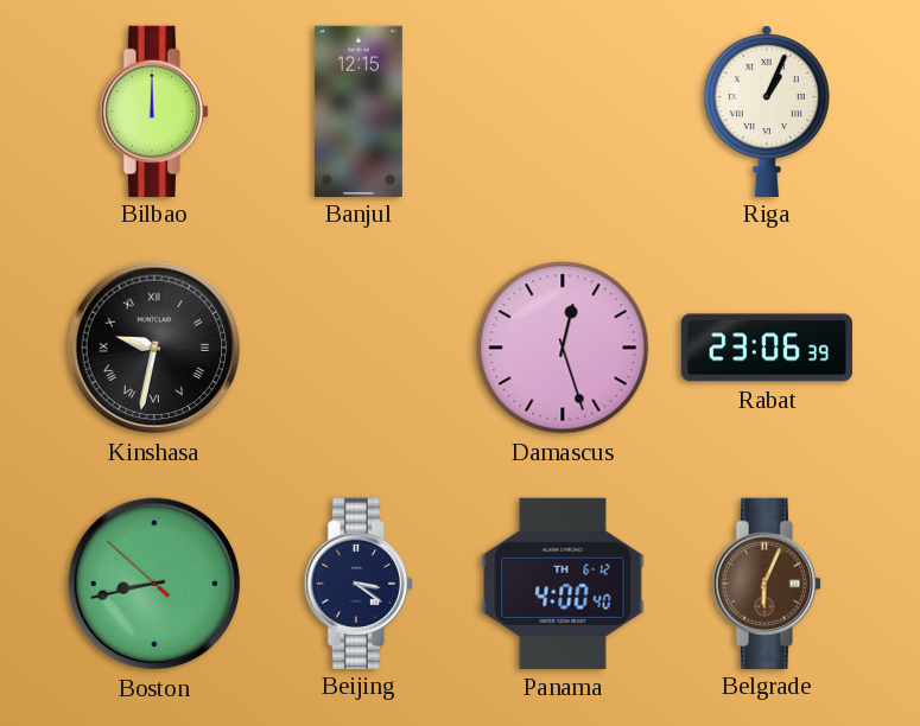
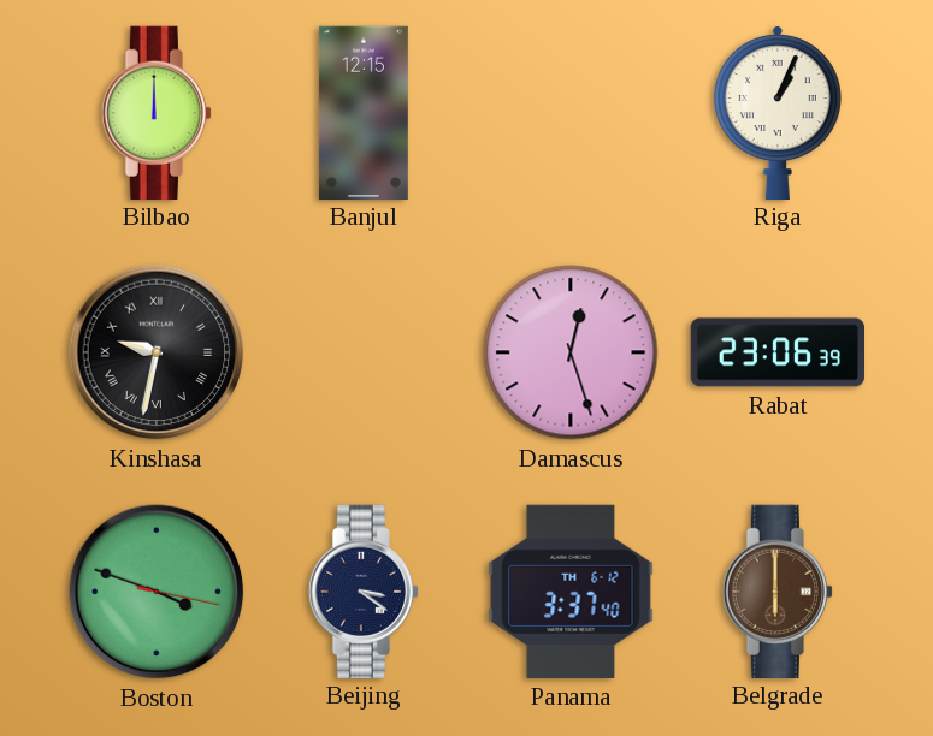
Boston: 8:42 -> 3:48
Panama: 4:00 -> 3:37
Belgrade: 6:04 -> 6:00
